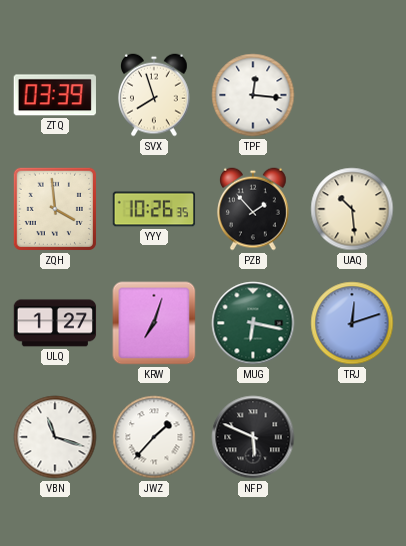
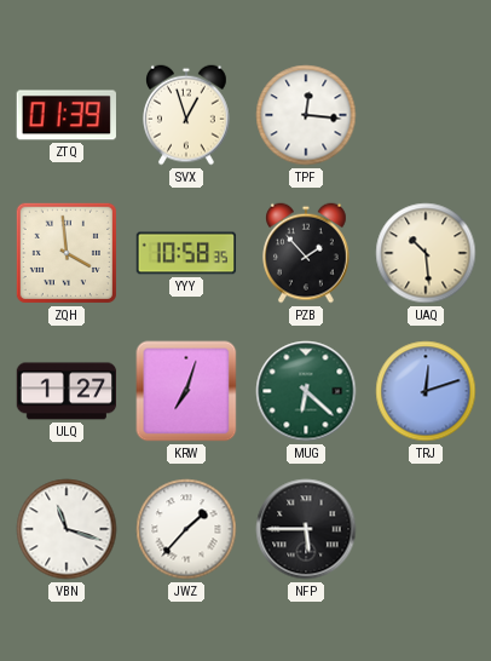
ZTQ: 03:39 -> 01:39
SVX: 7:57 -> 12:57
YYY: 10:26 -> 10:58
MUG: 6:17 -> 6:22
NFP: 5:49 -> 5:45
